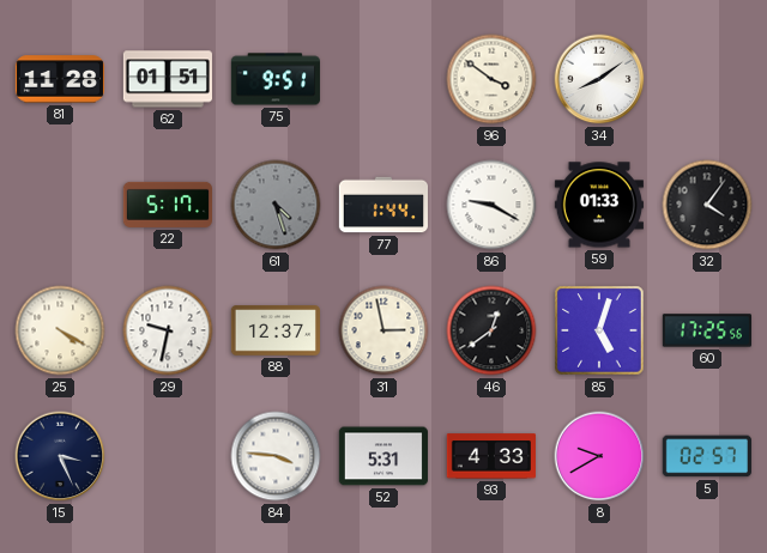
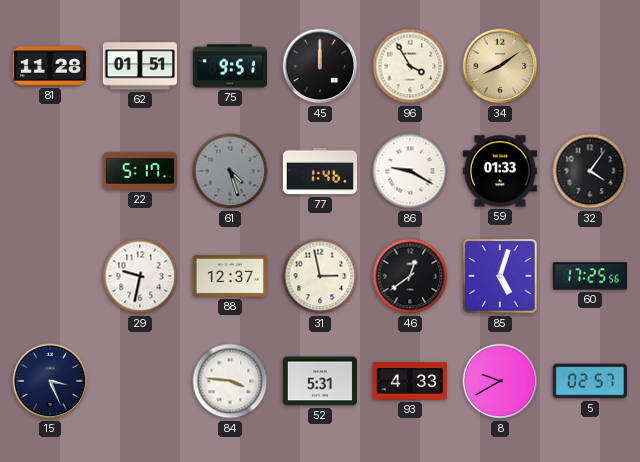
45: none -> 12:00
96: 3:51 -> 3:55
34 dial: white -> champagne
77: 1:44 -> 1:46
25: 4:20 -> none
